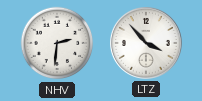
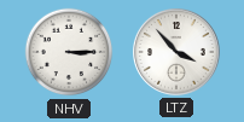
NHV: 2:31 -> 3:15
